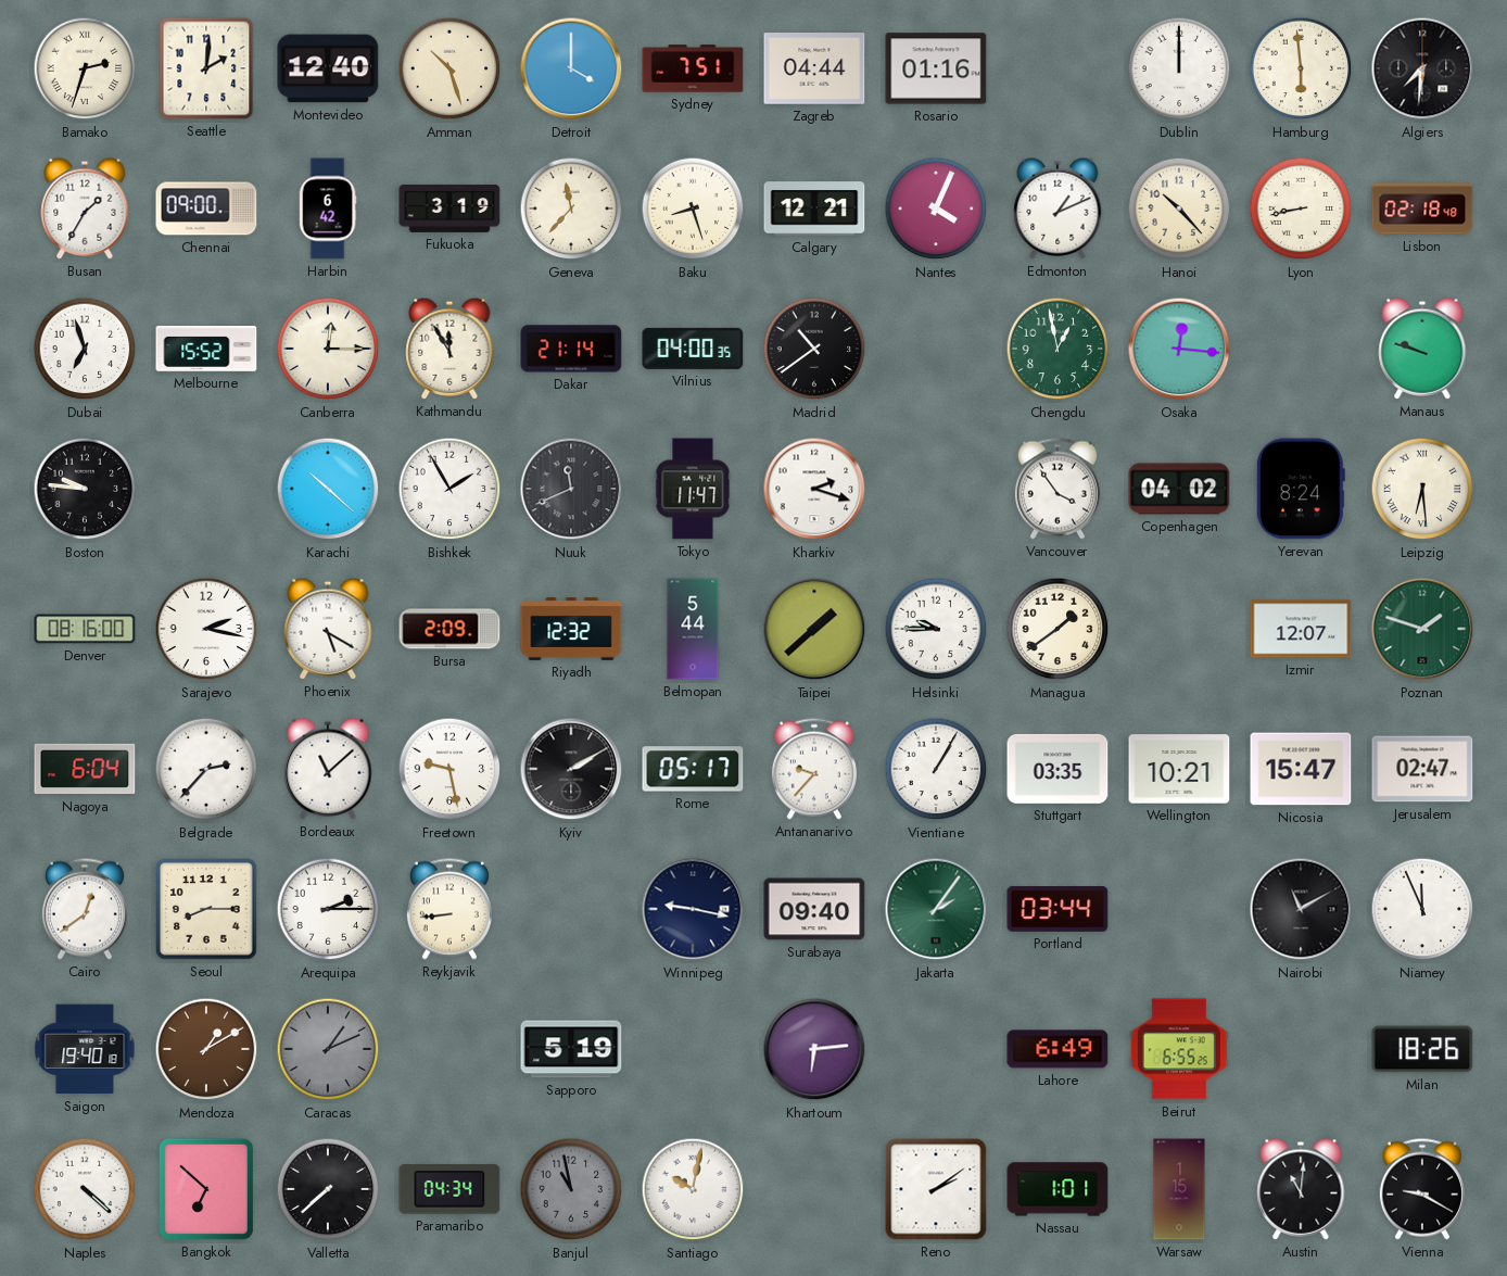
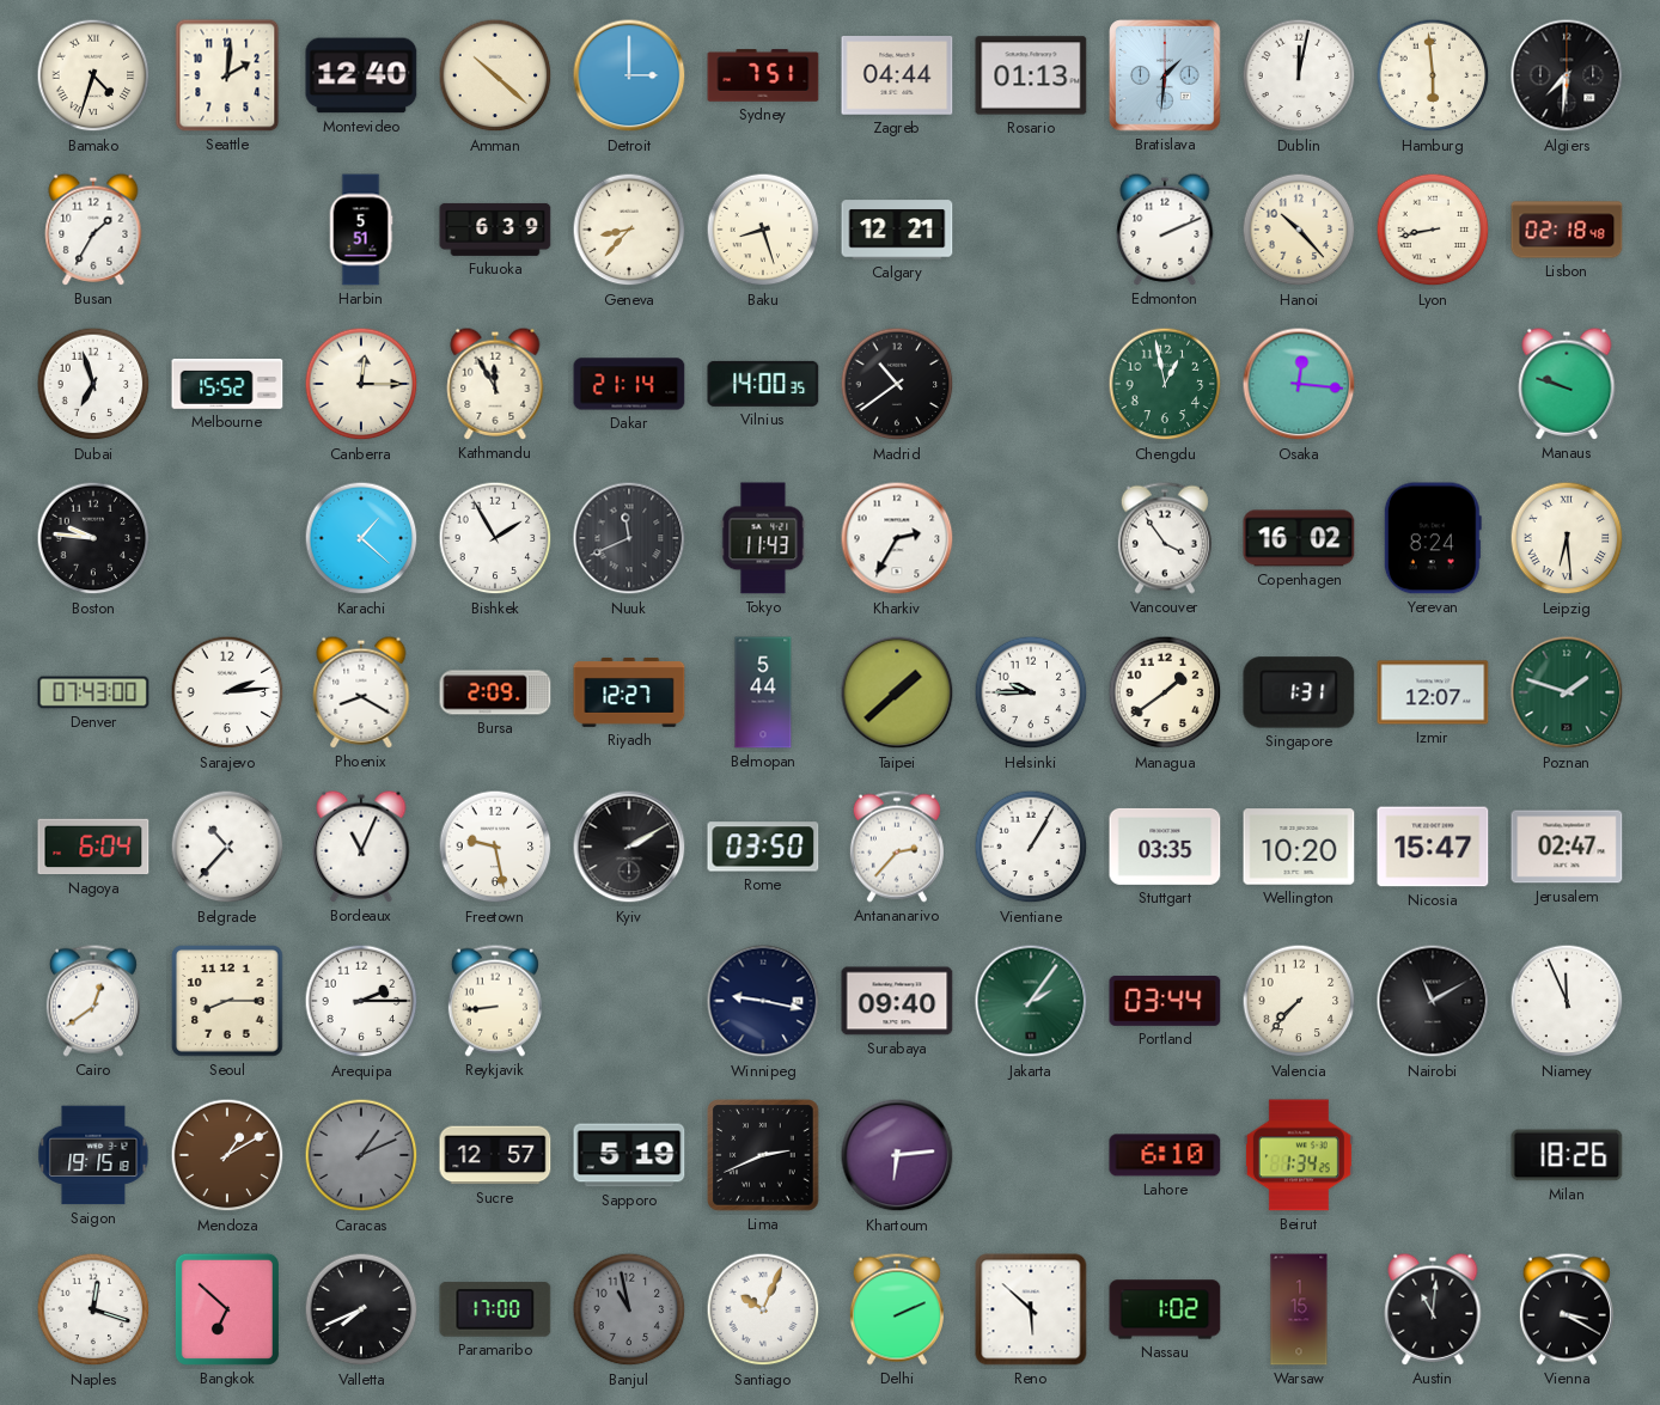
Bamako: 2:33 -> 4:33
Amman: 10:27 -> 10:22
Detroit: 4:00 -> 3:00
Rosario: 01:16 -> 01:13
Bratislava: none -> 1:31
Dublin: 12:00 -> 12:02
Chennai: 09:00 -> none
Harbin: 6:42 -> 5:51
Fukuoka: 3:19 -> 6:39
Geneva: 11:37 -> 8:37
Nantes: 4:04 -> none
Edmonton: 1:11 -> 2:11
Vilnius: 04:00 -> 14:00
Karachi: 10:22 -> 1:22
Tokyo: 11:47 -> 11:43
Kharkiv: 2:18 -> 2:35
Copenhagen: 04:02 -> 16:02
Denver: 08:16 -> 07:43
Sarajevo: 2:17 -> 2:14
Phoenix: 5:20 -> 8:20
Riyadh: 12:32 -> 12:27
Singapore: none -> 1:31
Belgrade: 2:37 -> 10:37
Bordeaux: 11:08 -> 11:04
Rome: 05:17 -> 03:50
Antananarivo: 9:37 -> 2:37
Wellington: 10:21 -> 10:20
Valencia: none -> 7:37
Saigon: 19:40 -> 19:15
Sucre: none -> 12:57
Lima: none -> 2:41
Lahore: 6:49 -> 6:10
Beirut: 6:55 -> 1:34
Naples: 4:22 -> 12:18
Valletta: 7:38 -> 7:41
Paramaribo: 04:34 -> 17:00
Santiago: 10:02 -> 10:04
Delhi: none -> 2:11
Reno: 2:09 -> 5:52
Nassau: 1:01 -> 1:02
Vienna: 9:20 -> 3:20
